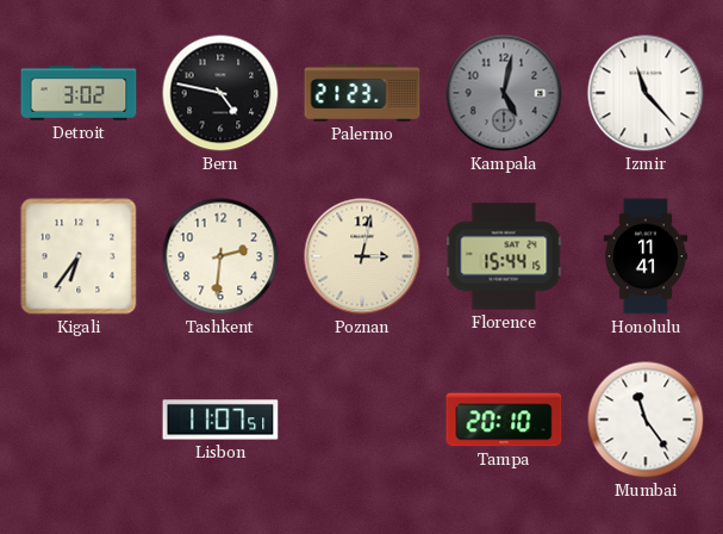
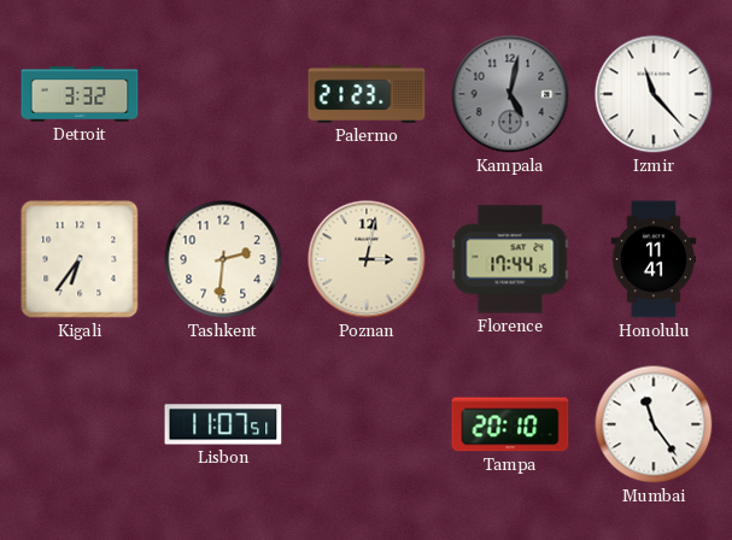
Detroit: 3:02 -> 3:32
Bern: 4:47 -> none
Florence: 15:44 -> 17:44
